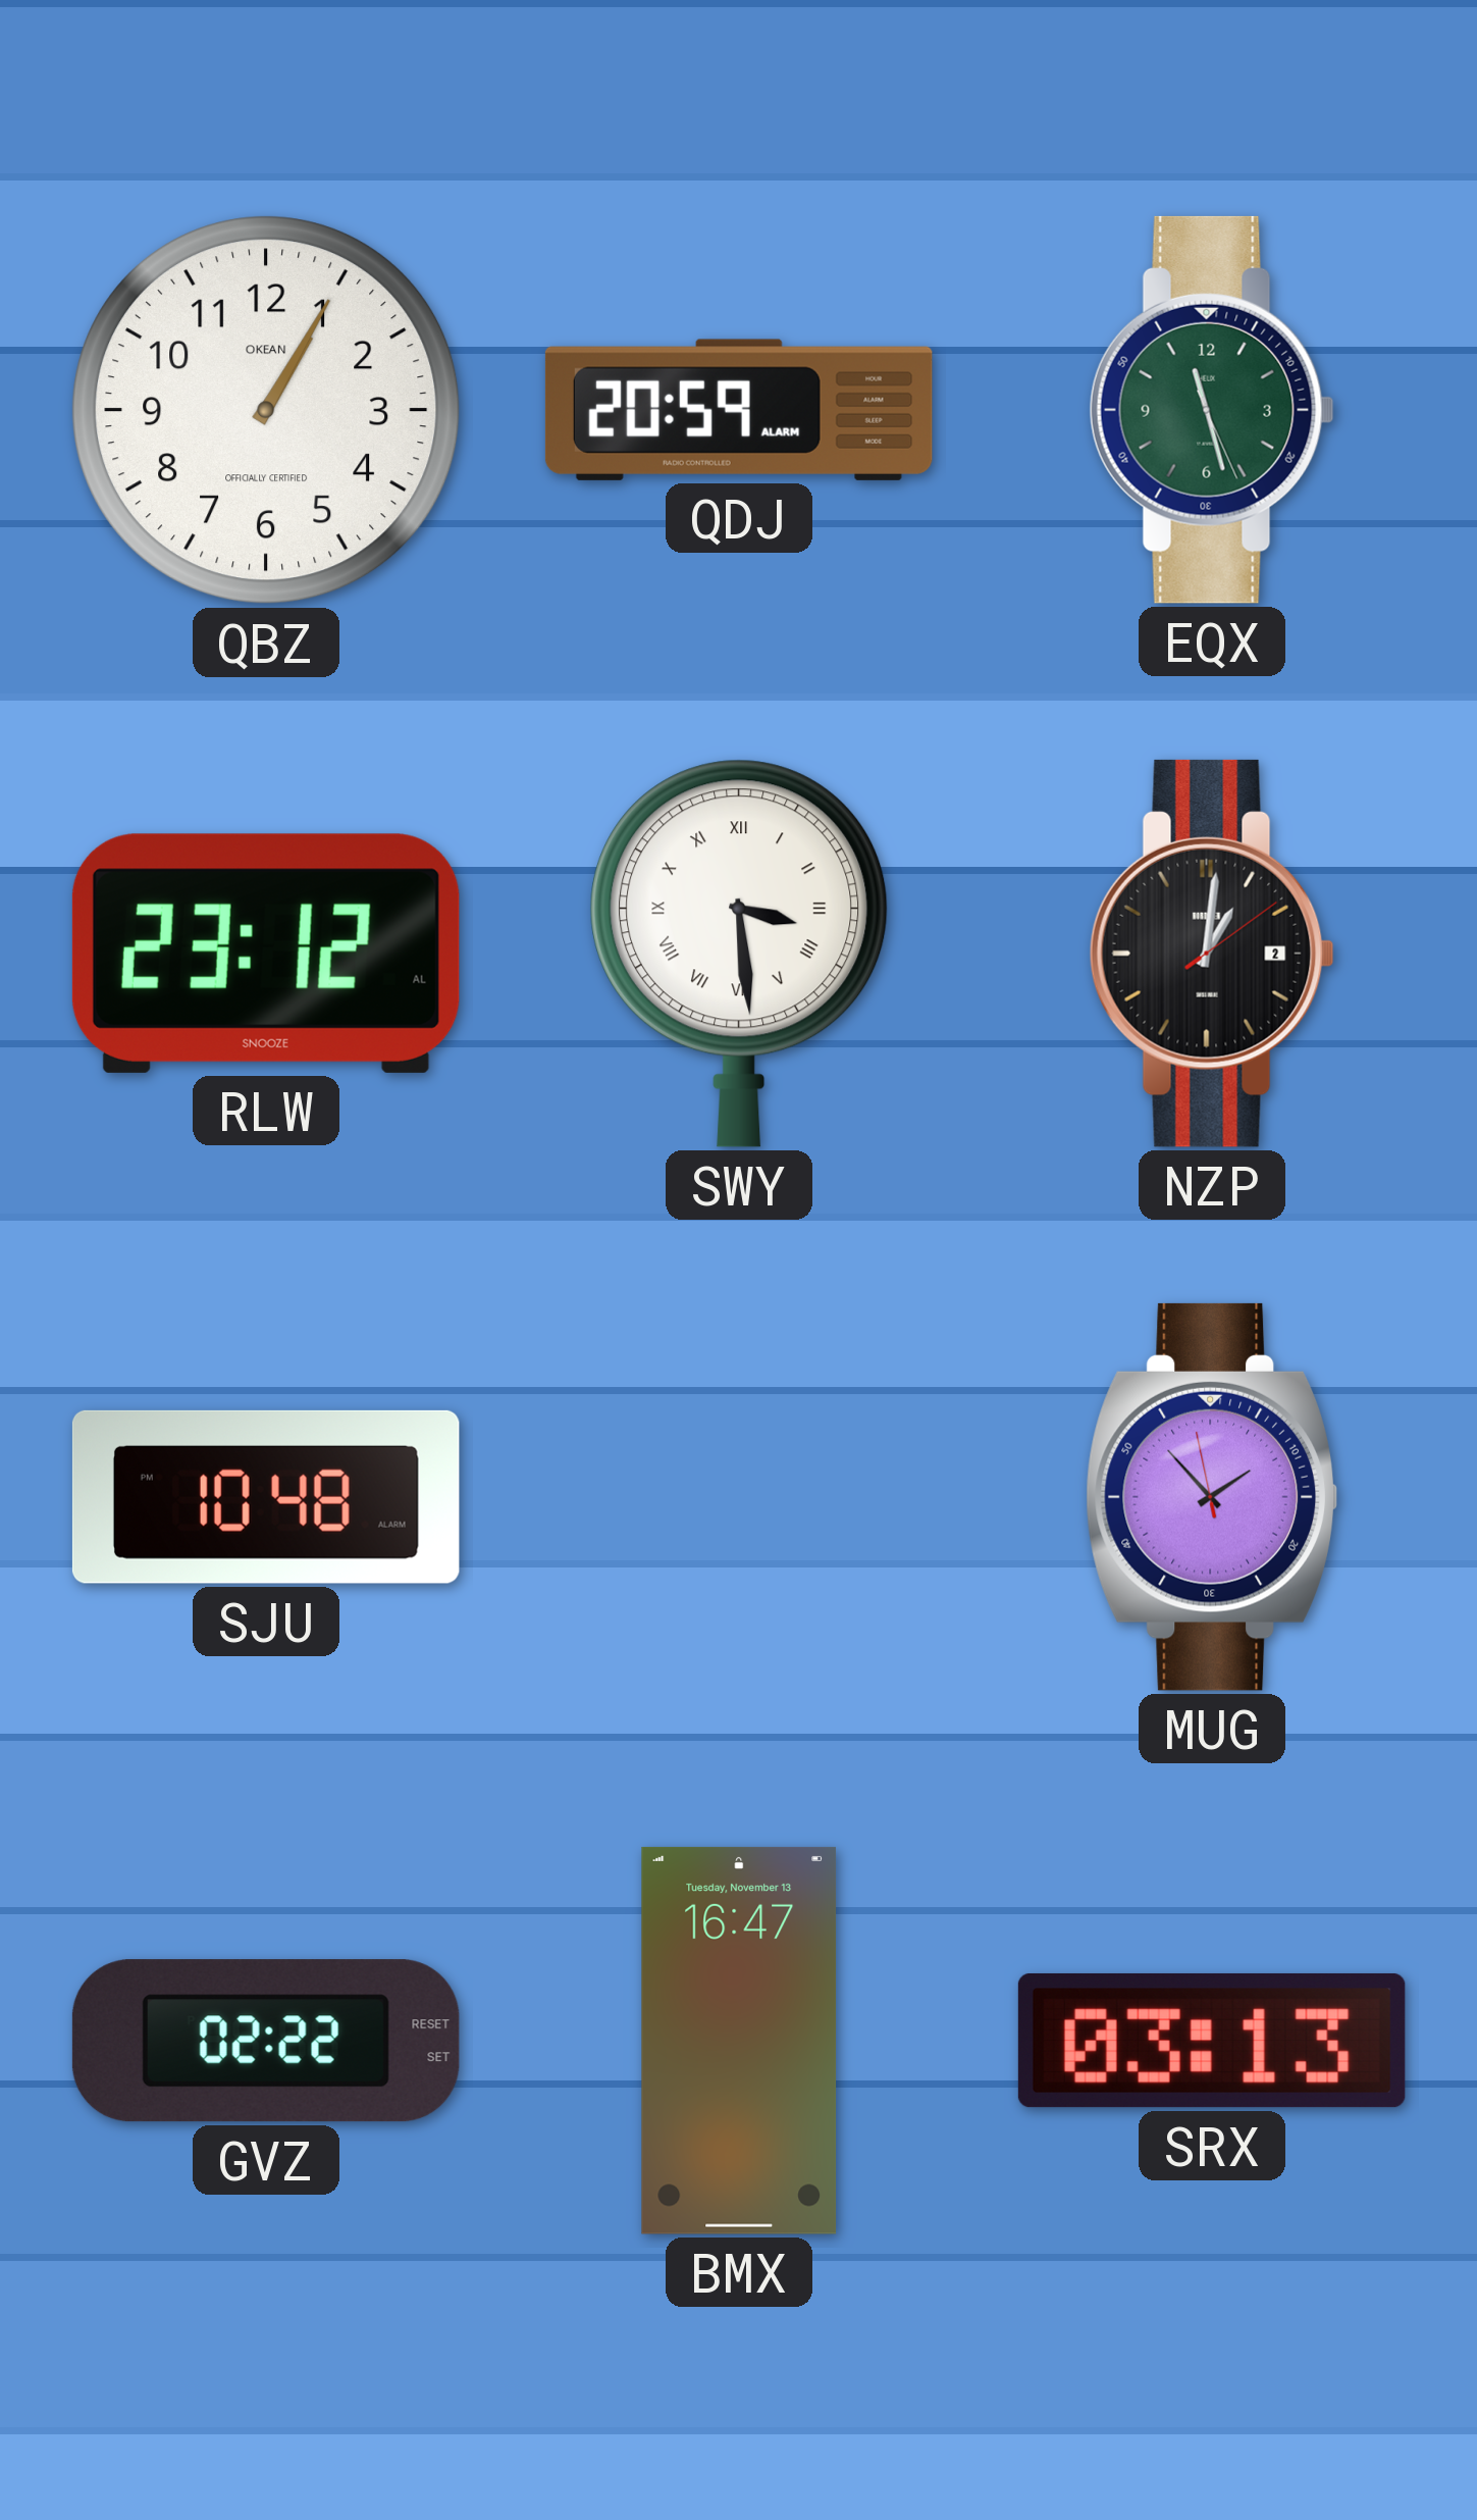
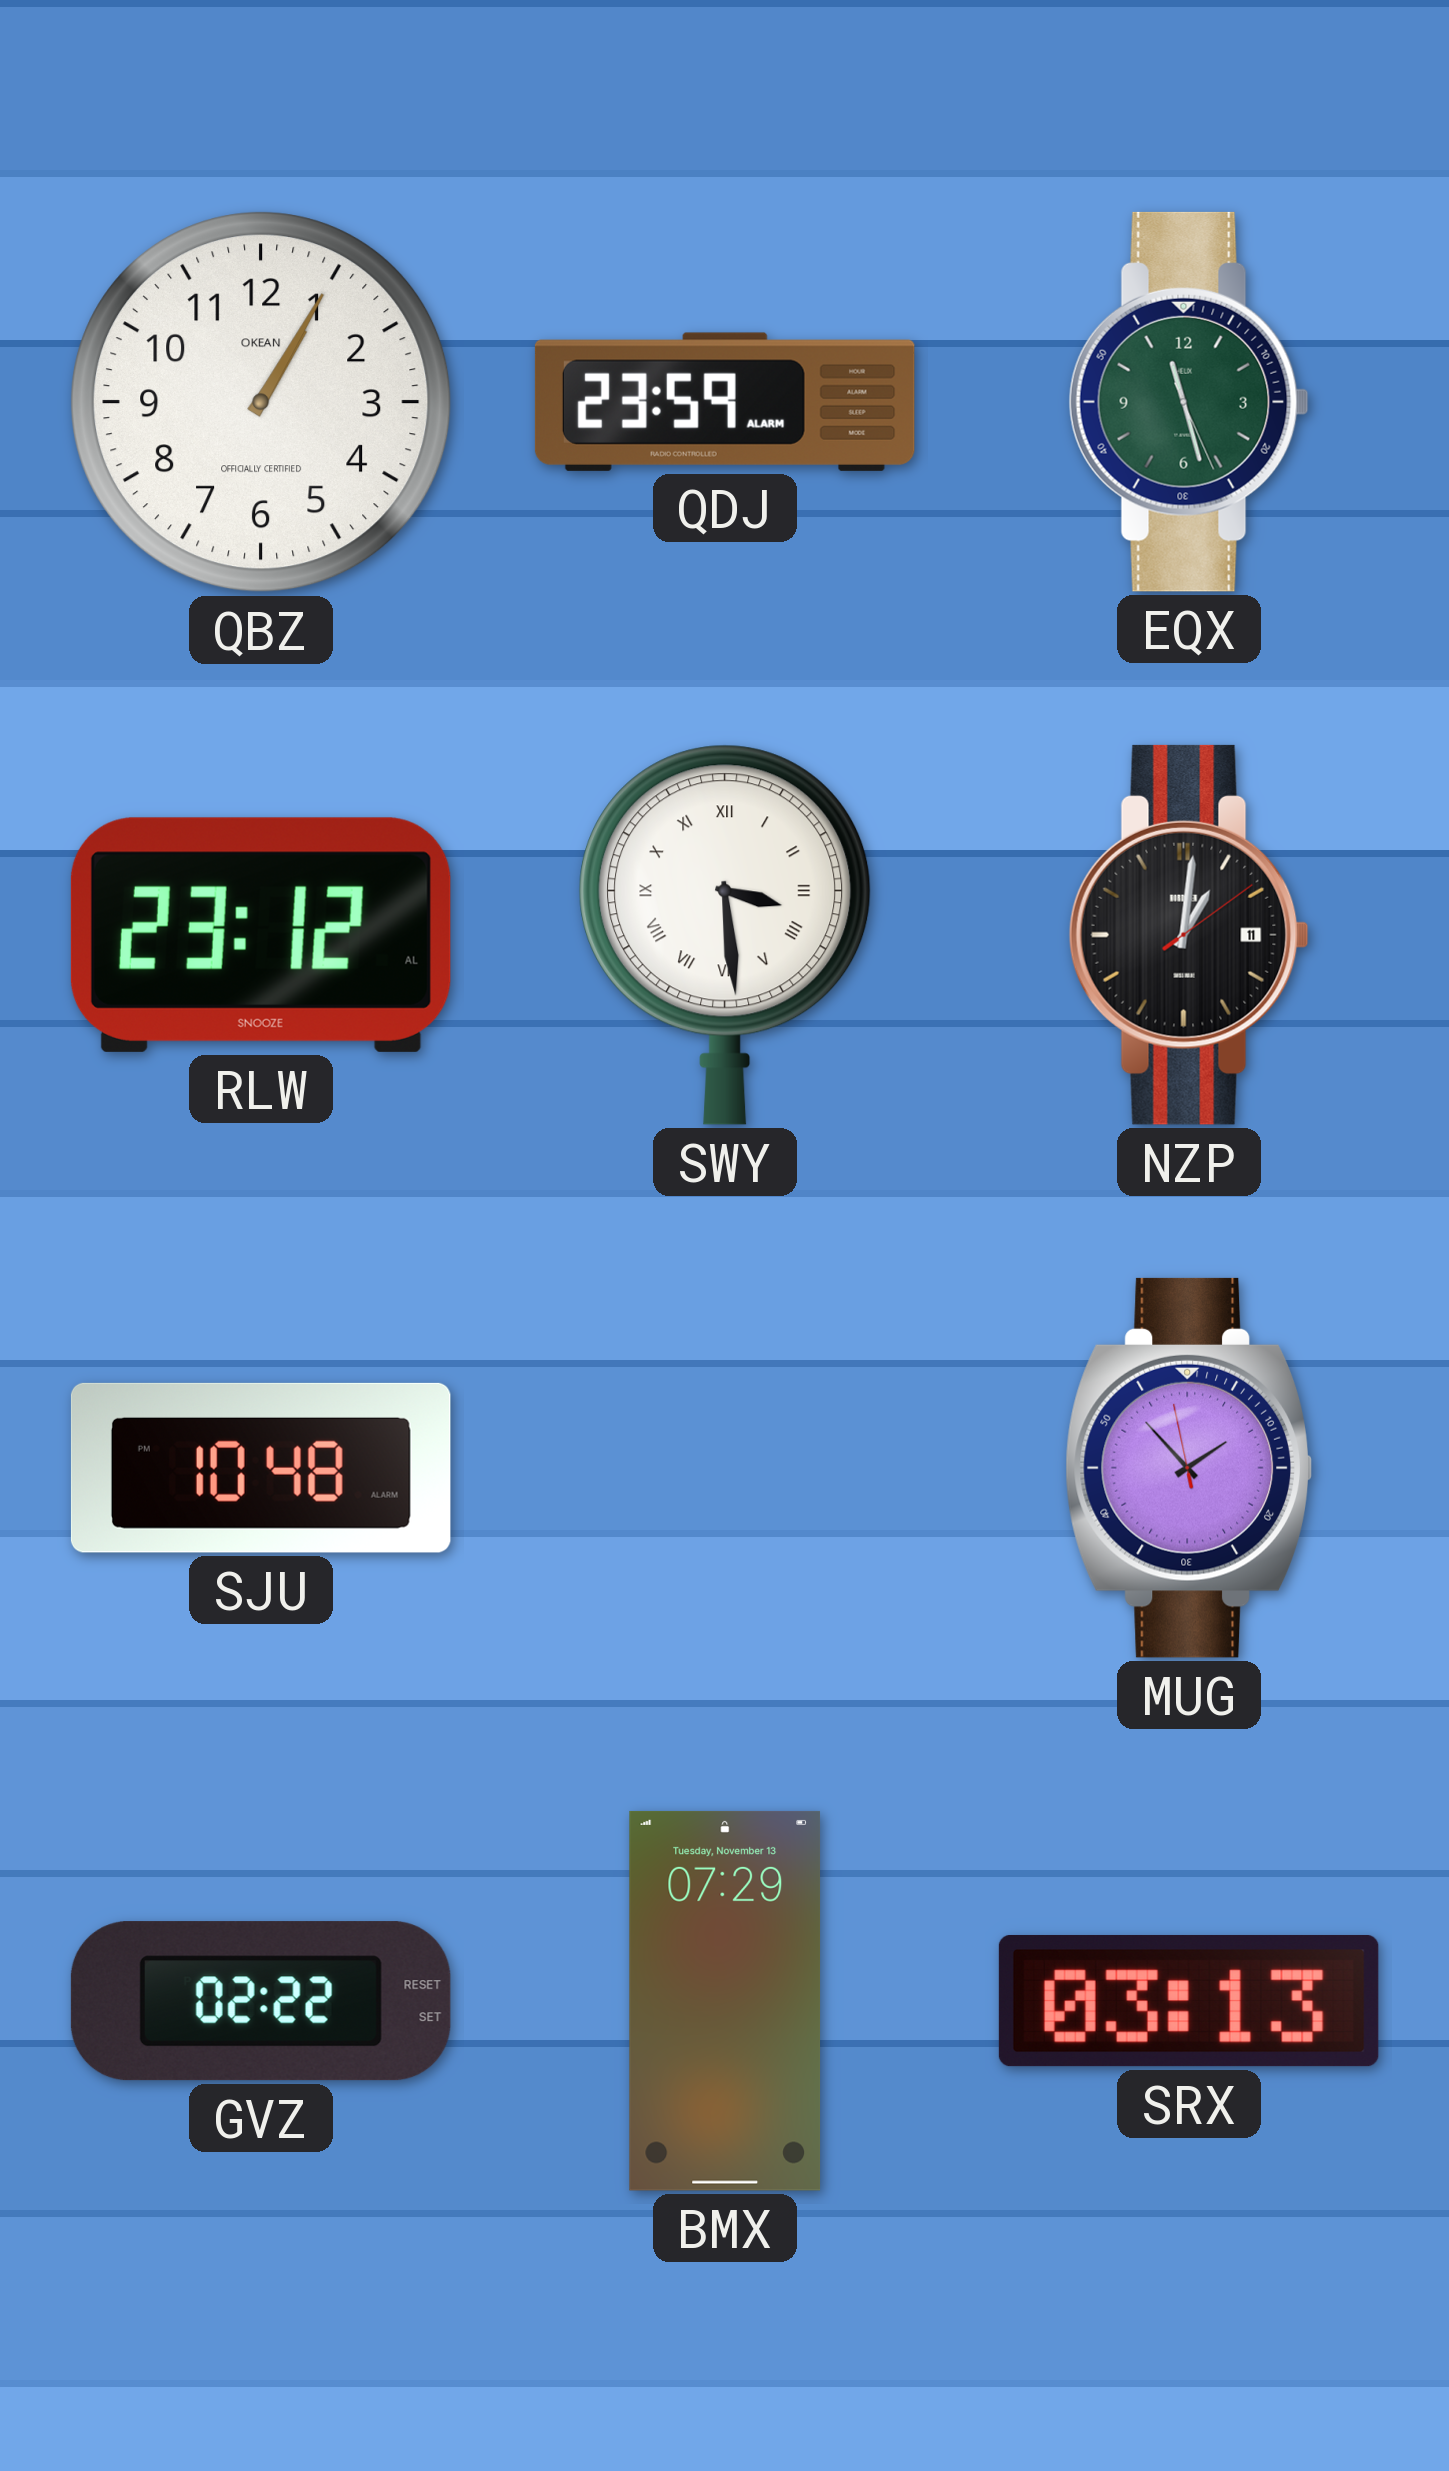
QDJ: 20:59 -> 23:59
NZP date: 2 -> 11
BMX: 16:47 -> 07:29
